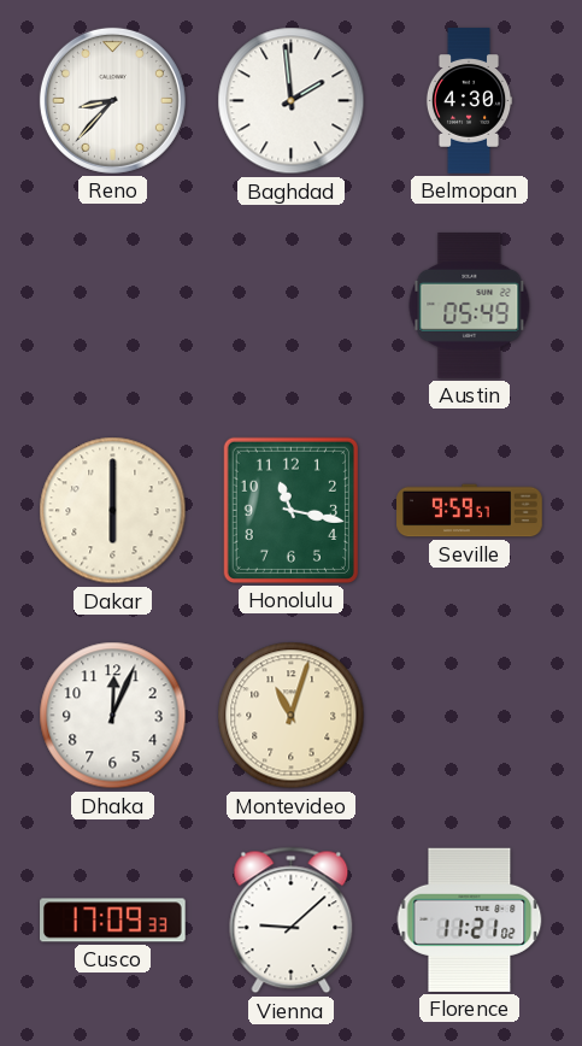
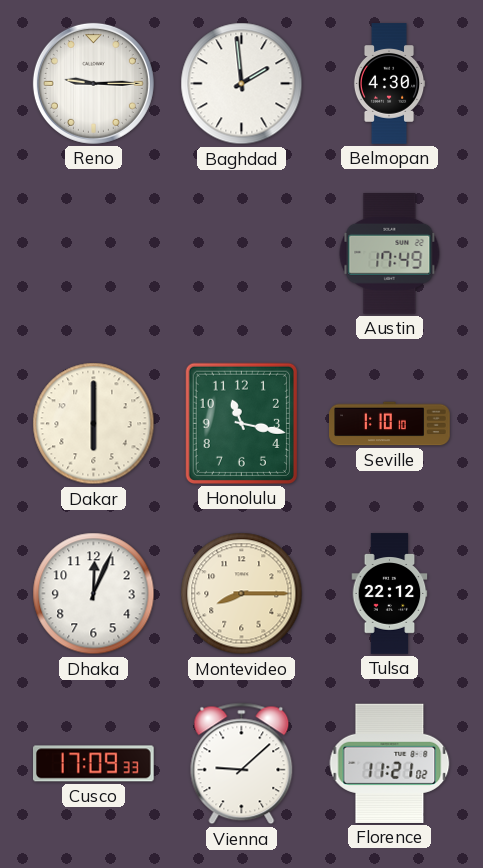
Reno: 8:37 -> 9:15
Austin: 05:49 -> 17:49
Seville: 9:59 -> 1:10
Montevideo: 11:03 -> 8:15
Tulsa: none -> 22:12
